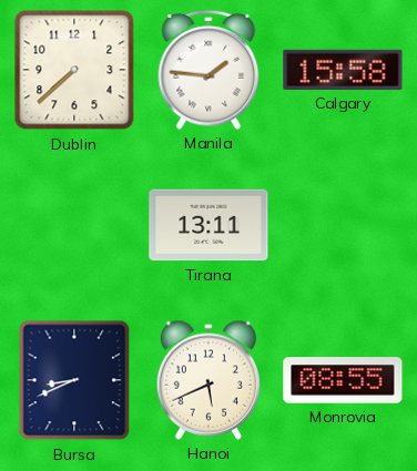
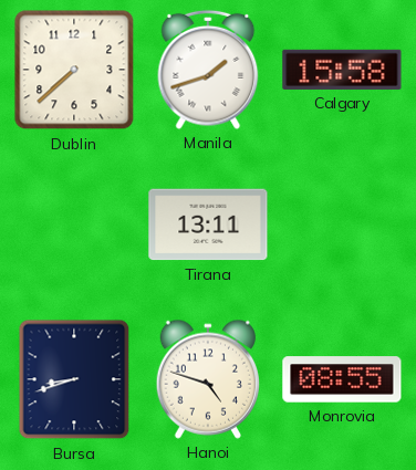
Manila: 1:46 -> 1:42
Bursa: 8:41 -> 8:42
Hanoi: 5:41 -> 4:48
